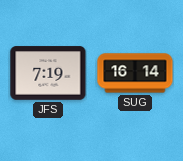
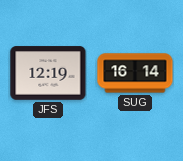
JFS: 7:19 -> 12:19
